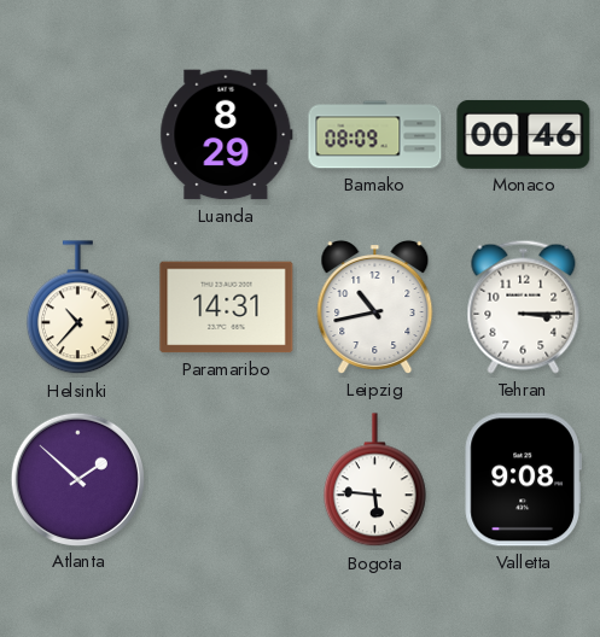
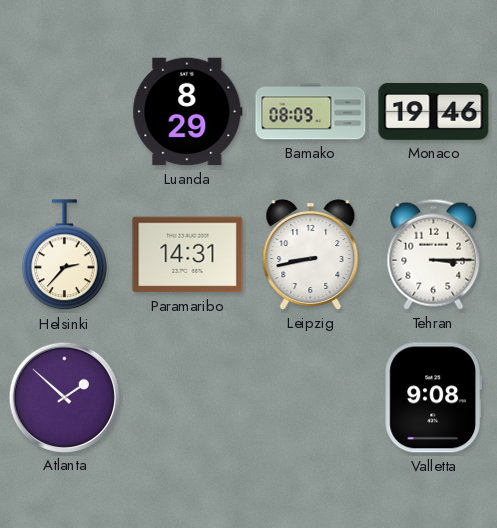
Monaco: 00:46 -> 19:46
Helsinki: 10:37 -> 2:37
Leipzig: 10:43 -> 8:43
Bogota: 5:46 -> none
